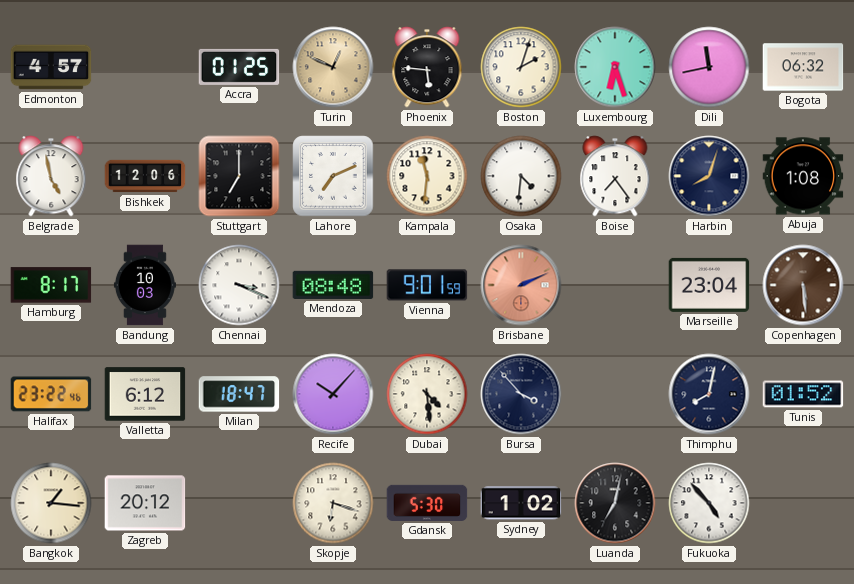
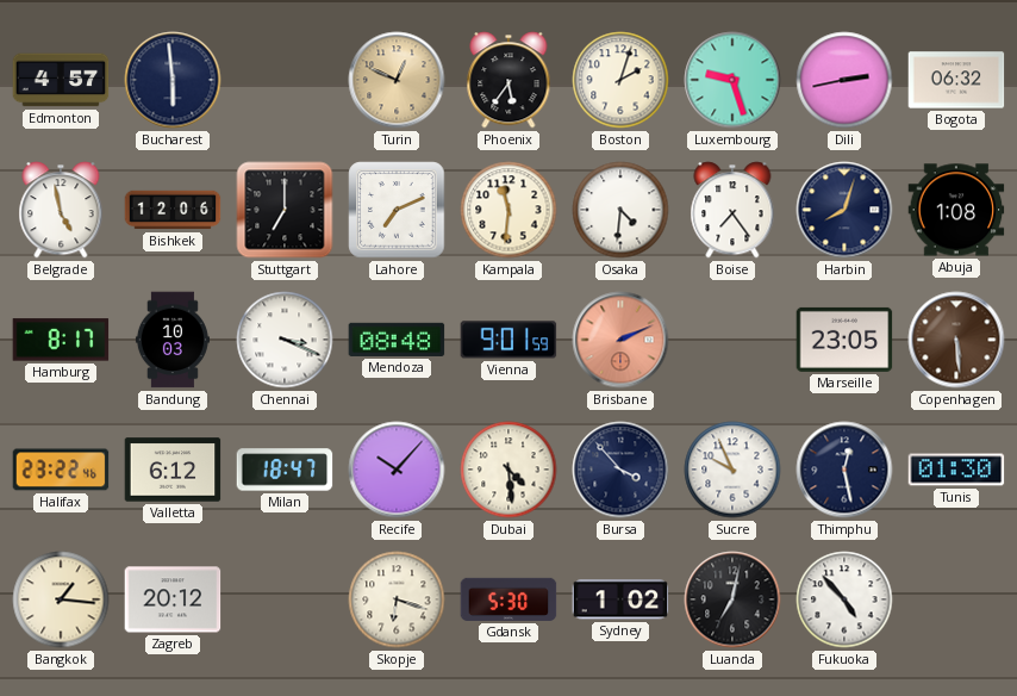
Bucharest: none -> 5:59
Accra: 01:25 -> none
Phoenix: 5:46 -> 5:36
Luxembourg: 6:27 -> 9:27
Dili: 11:43 -> 2:43
Marseille: 23:04 -> 23:05
Sucre: none -> 9:56
Thimphu: 8:02 -> 12:28
Tunis: 01:52 -> 01:30
